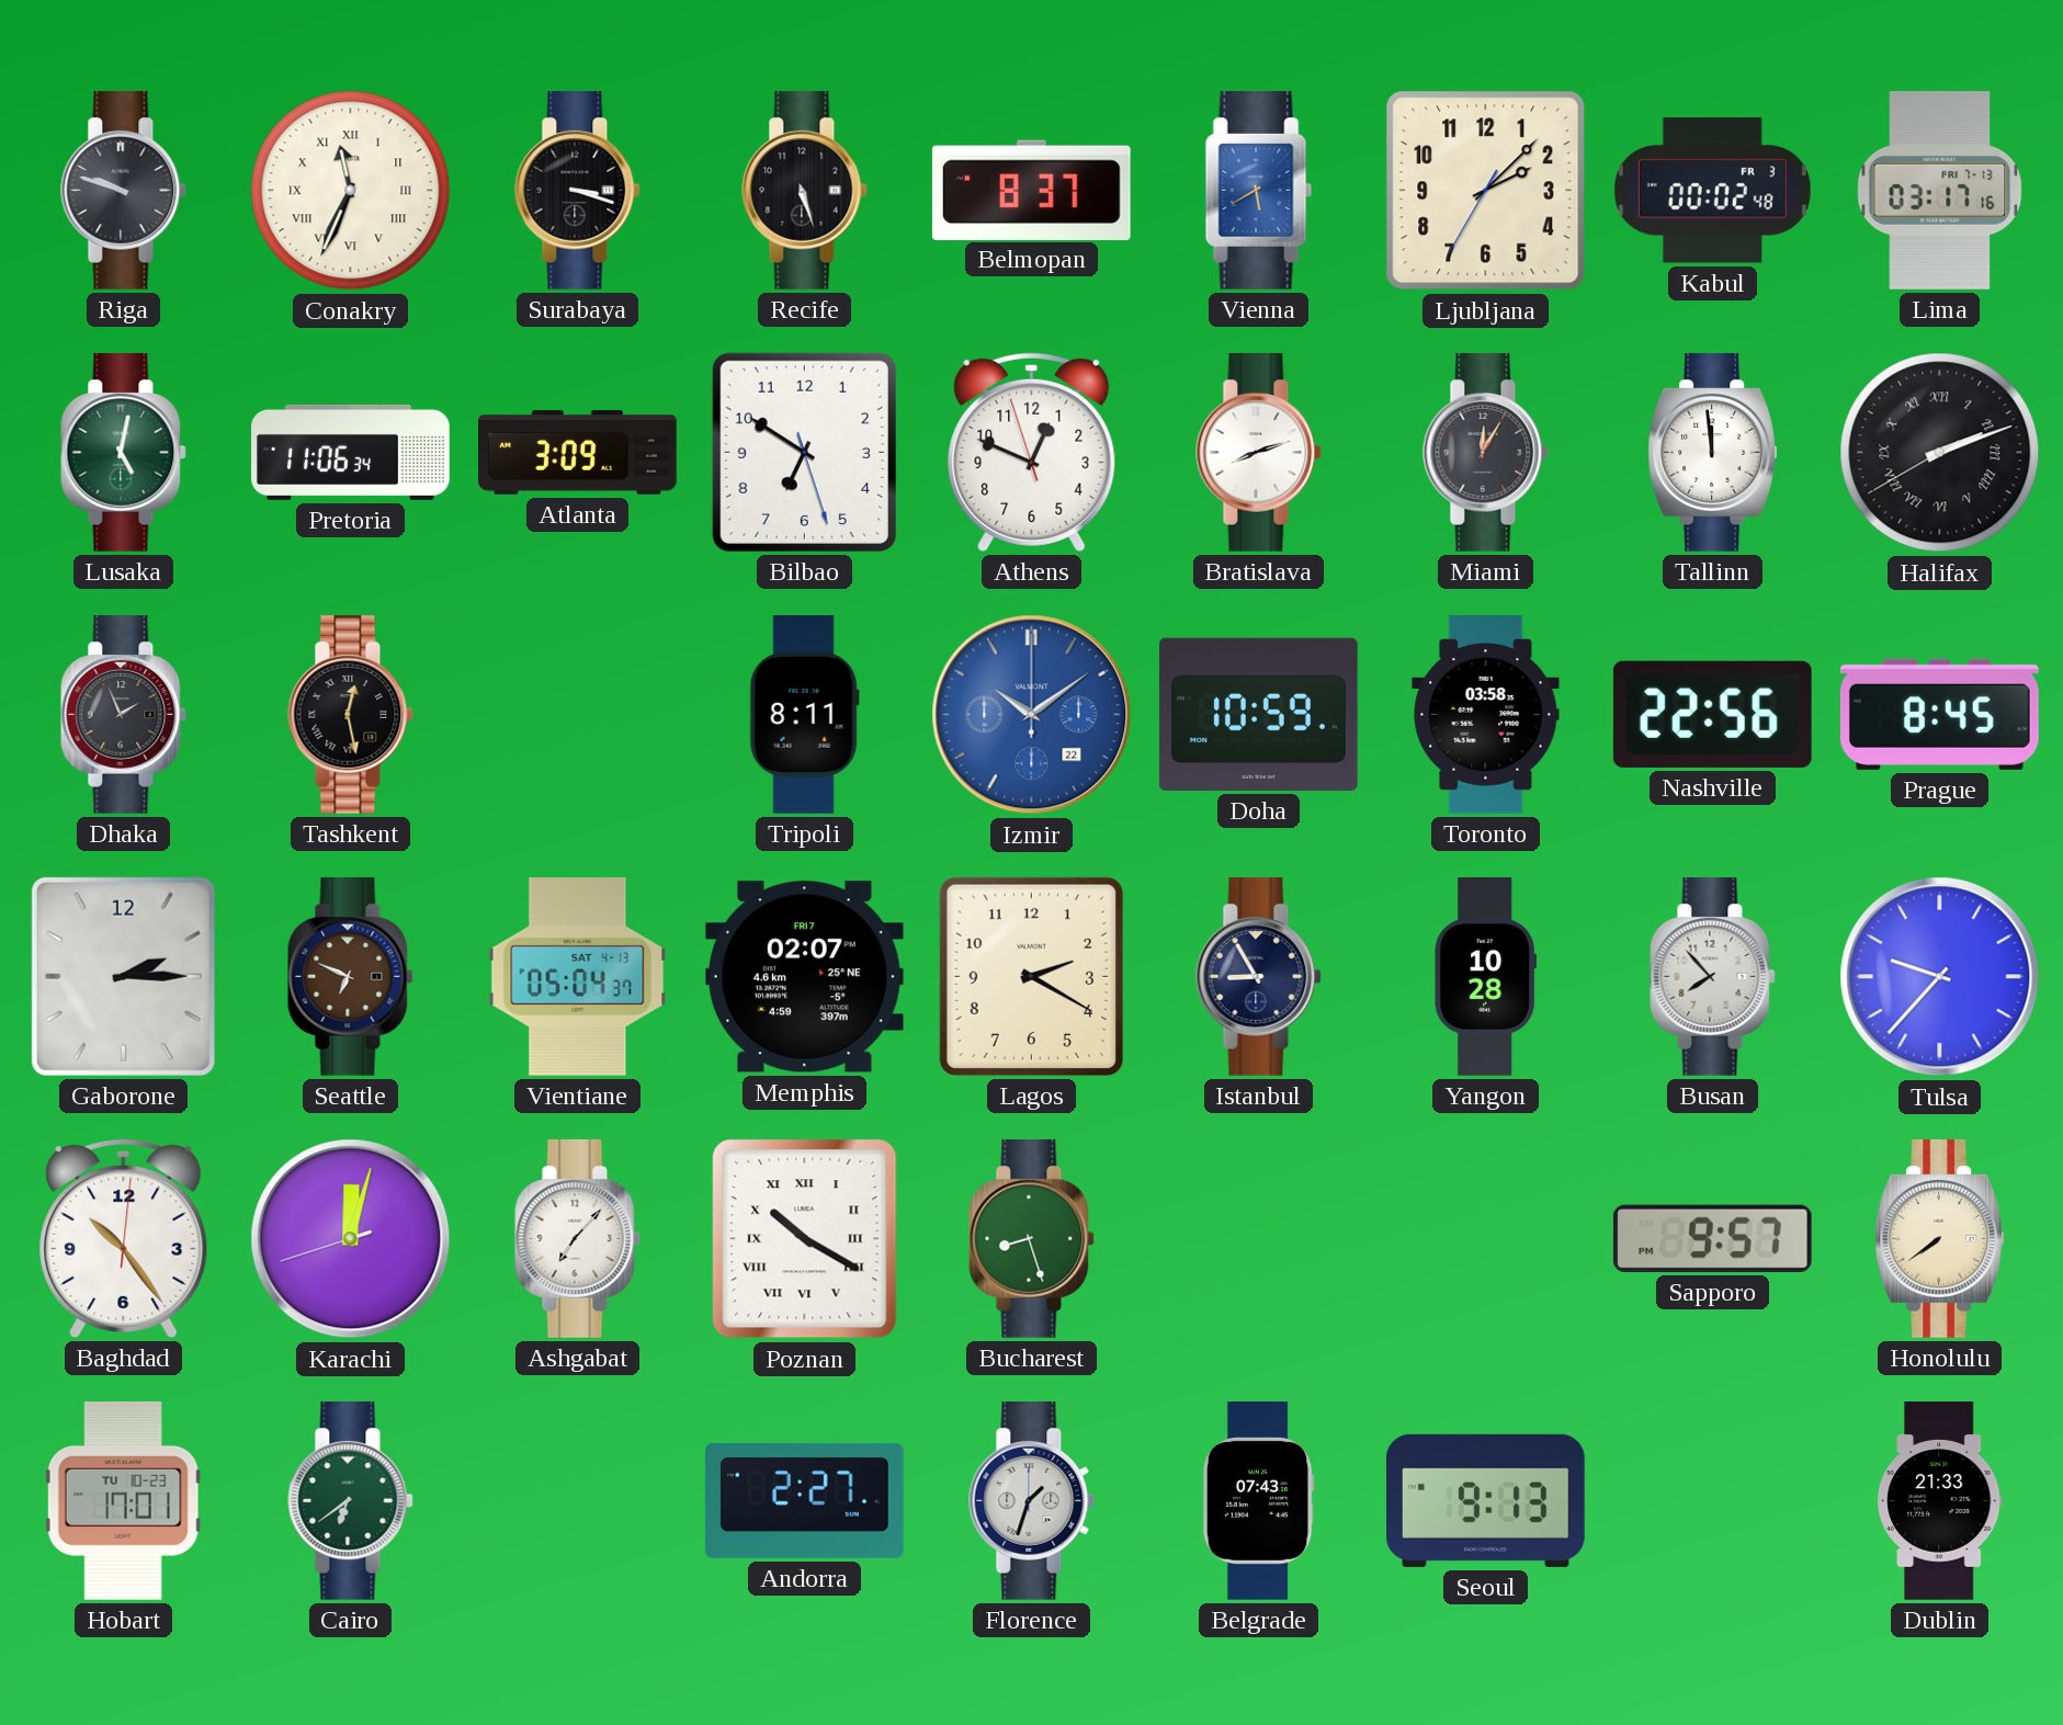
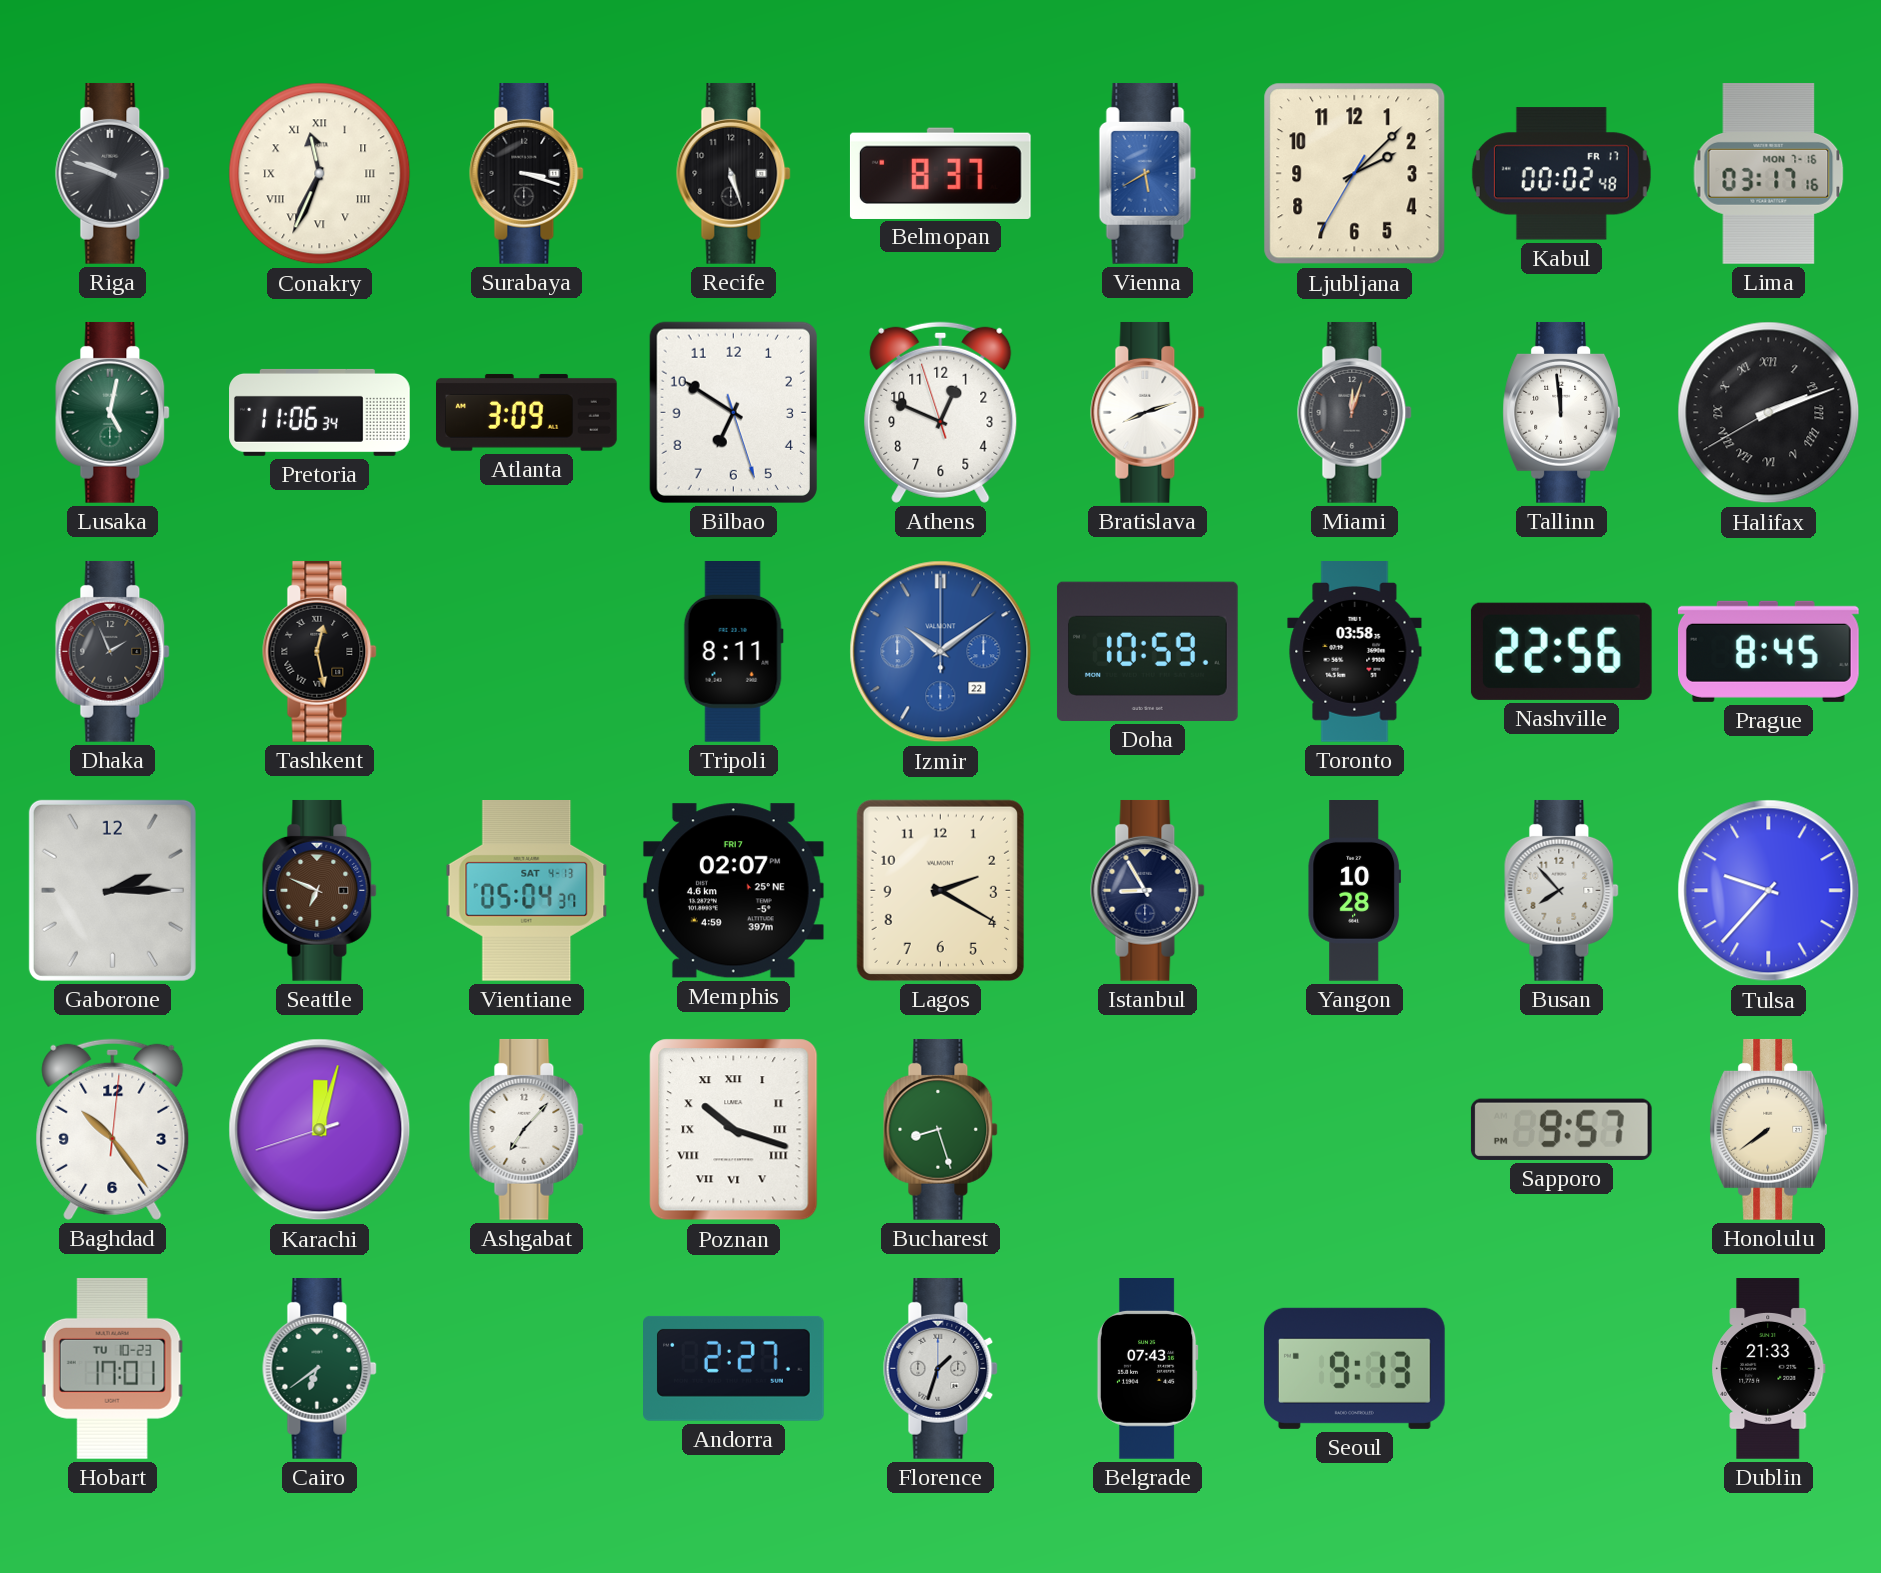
Kabul date: FR 3 -> FR 17
Lima date: FRI 7-13 -> MON 7-16
Miami: 12:05 -> 12:03
Poznan: 10:20 -> 10:18
